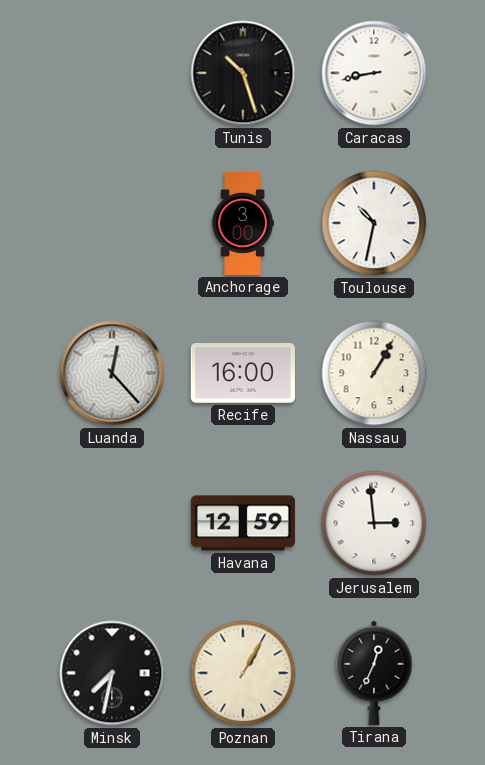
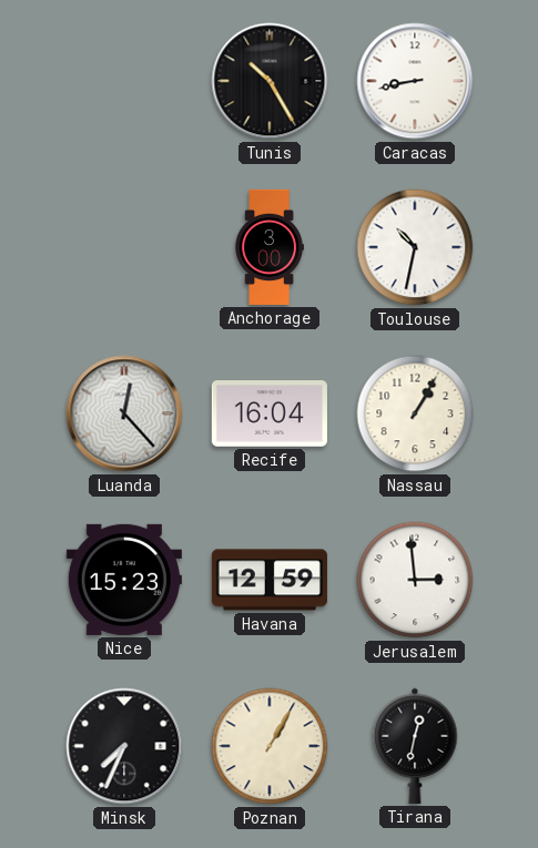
Tunis: 10:27 -> 10:25
Recife: 16:00 -> 16:04
Nice: none -> 15:23
Minsk: 7:32 -> 7:34
Tirana: 12:34 -> 12:32
